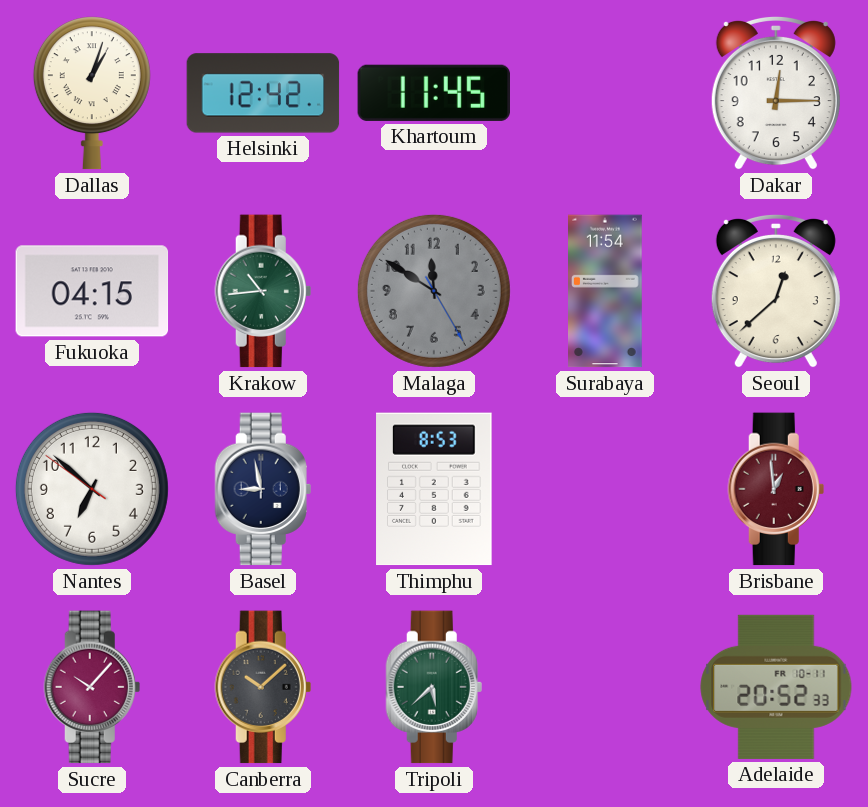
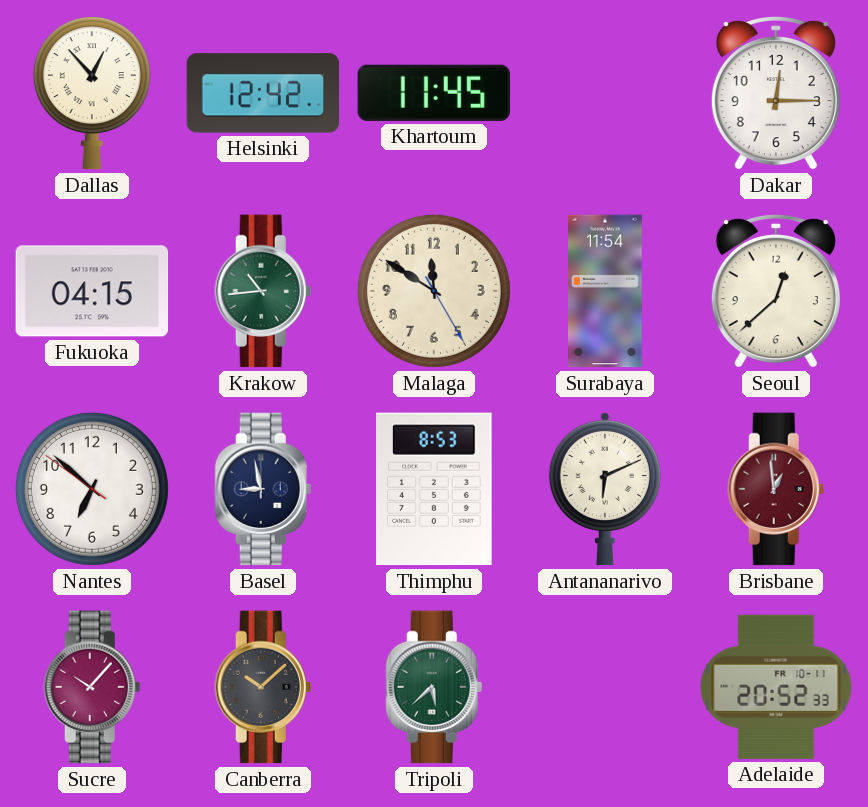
Dallas: 1:03 -> 12:53
Malaga dial: grey -> cream
Antananarivo: none -> 6:11
